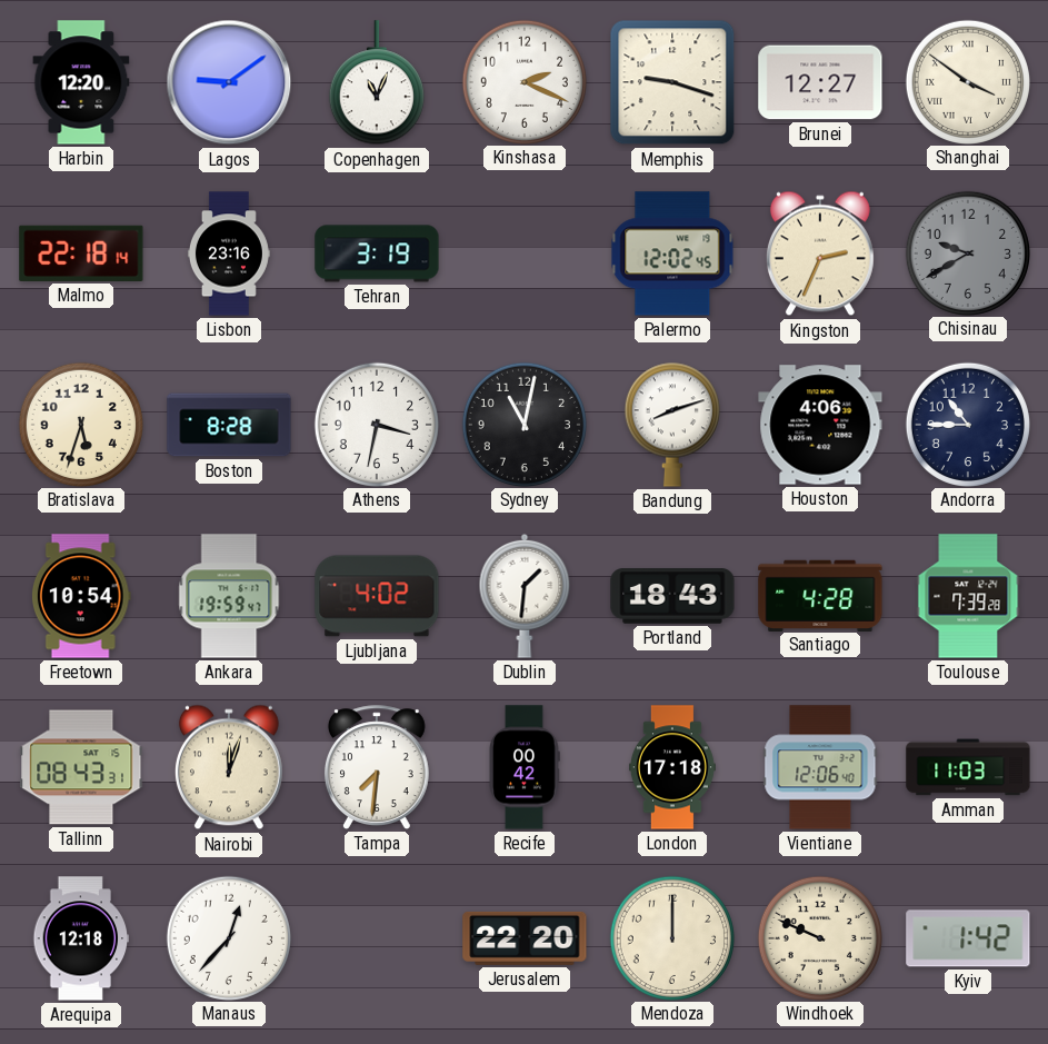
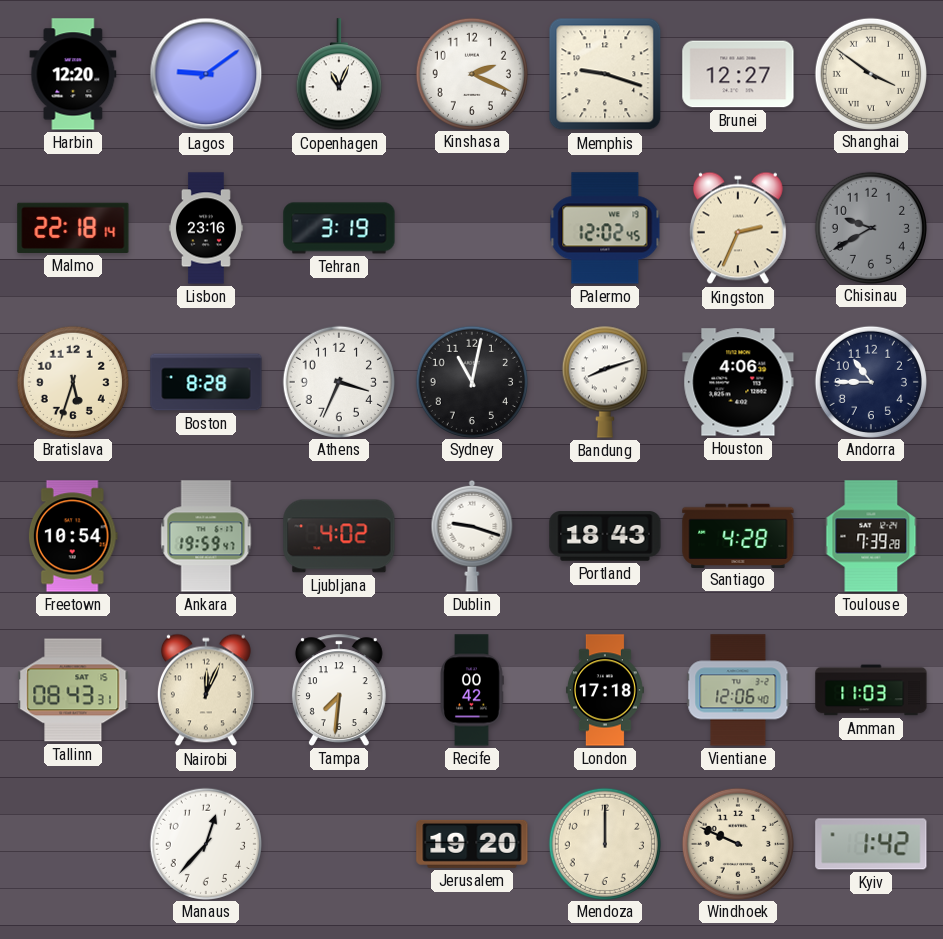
Athens: 3:32 -> 3:34
Dublin: 1:31 -> 9:18
Nairobi: 12:03 -> 12:04
Arequipa: 12:18 -> none
Jerusalem: 22:20 -> 19:20
